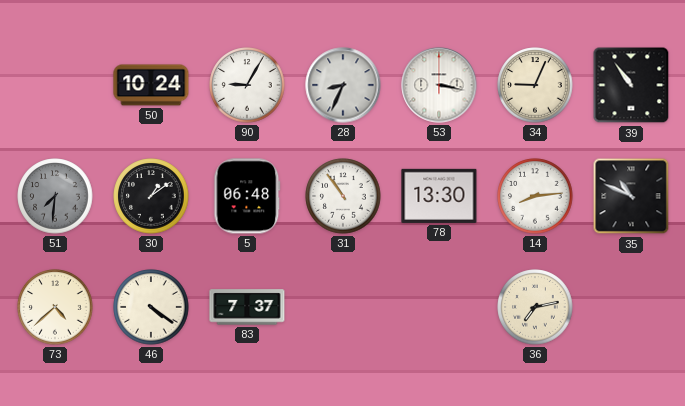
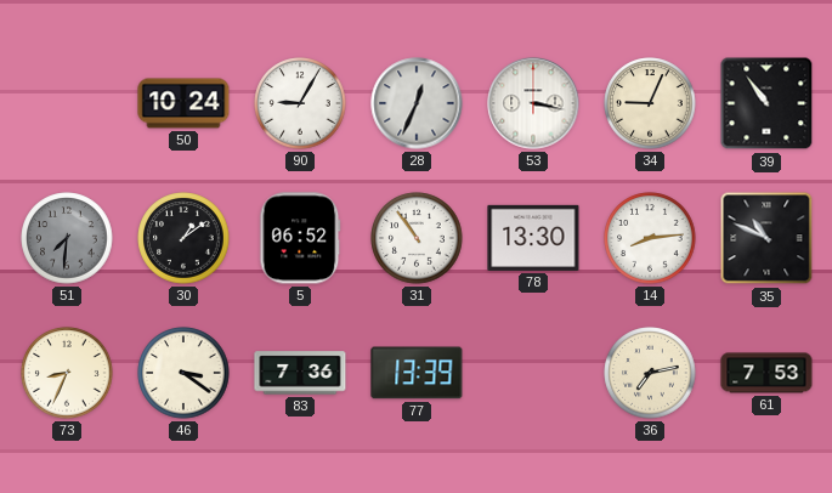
28: 8:34 -> 12:34
5: 06:48 -> 06:52
73: 4:38 -> 8:34
46: 4:21 -> 3:21
83: 7:37 -> 7:36
77: none -> 13:39
61: none -> 7:53
